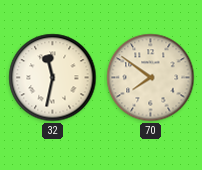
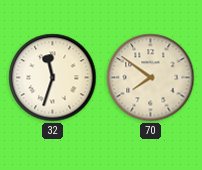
32: 11:32 -> 11:33
